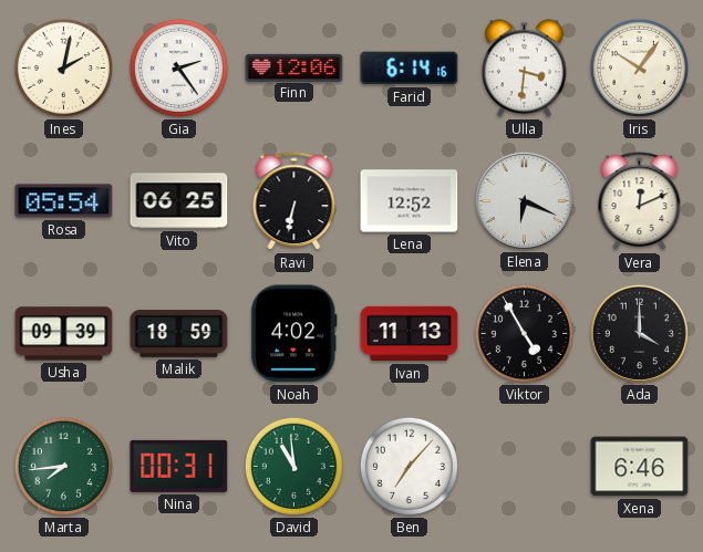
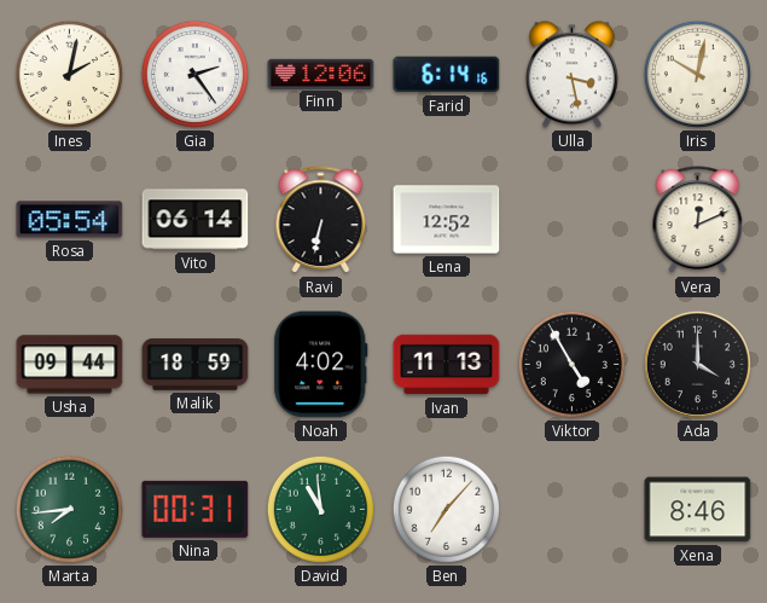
Ulla: 3:31 -> 3:28
Iris: 10:06 -> 10:02
Vito: 06:25 -> 06:14
Elena: 6:19 -> none
Usha: 09:39 -> 09:44
Xena: 6:46 -> 8:46
